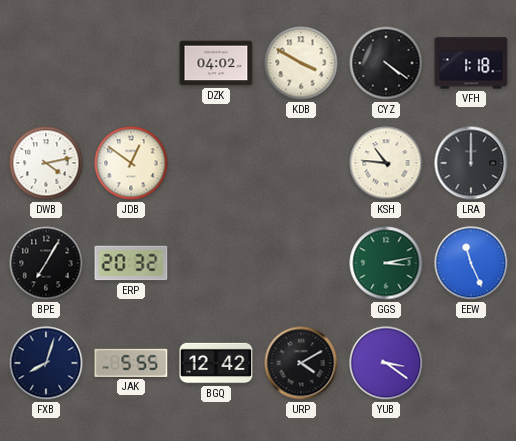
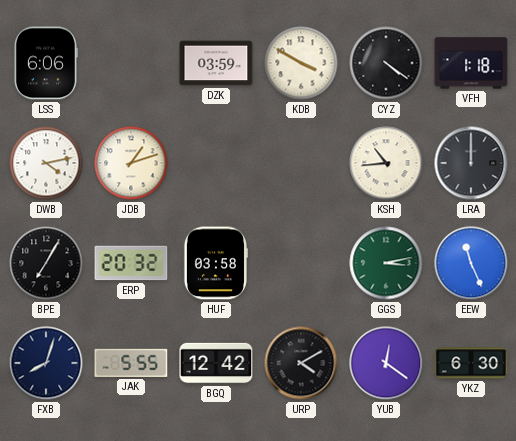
LSS: none -> 6:06
DZK: 04:02 -> 03:59
JDB: 12:51 -> 1:12
KSH: 10:46 -> 10:44
HUF: none -> 03:58
YUB: 3:21 -> 12:21
YKZ: none -> 6:30
